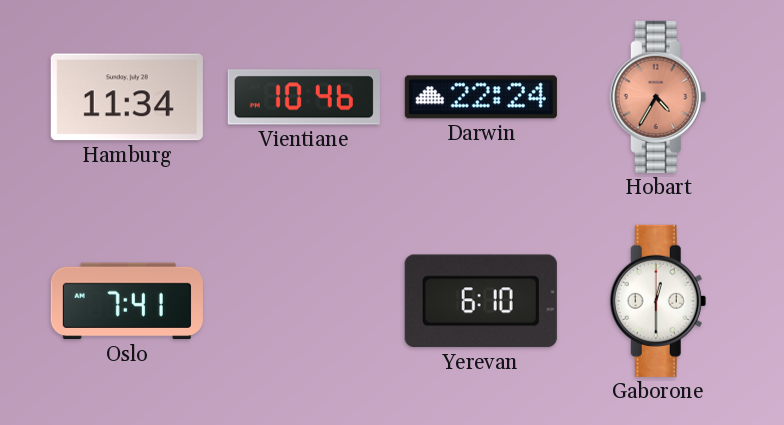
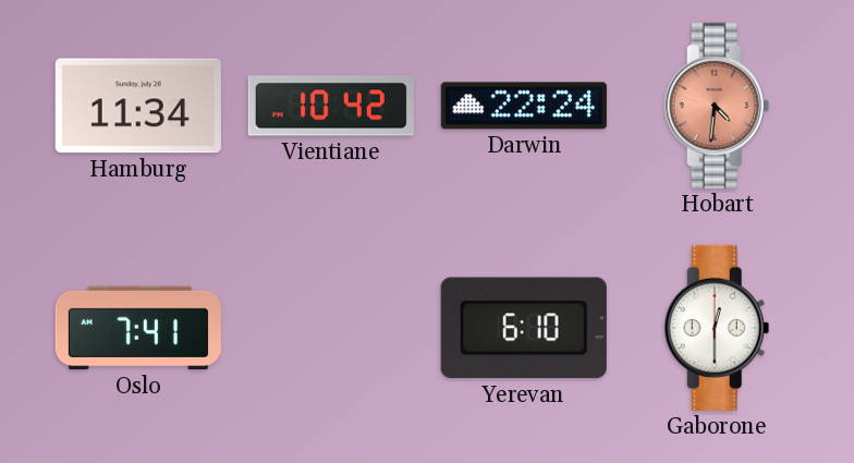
Vientiane: 10:46 -> 10:42
Hobart: 4:35 -> 4:31
